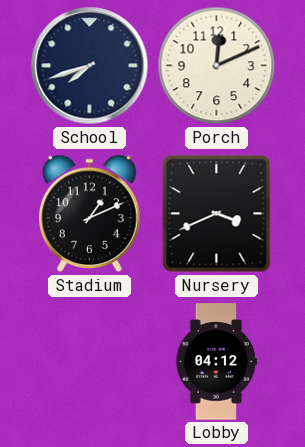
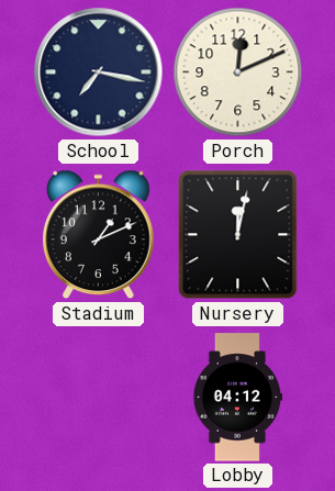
School: 7:42 -> 7:17
Nursery: 3:41 -> 12:02
